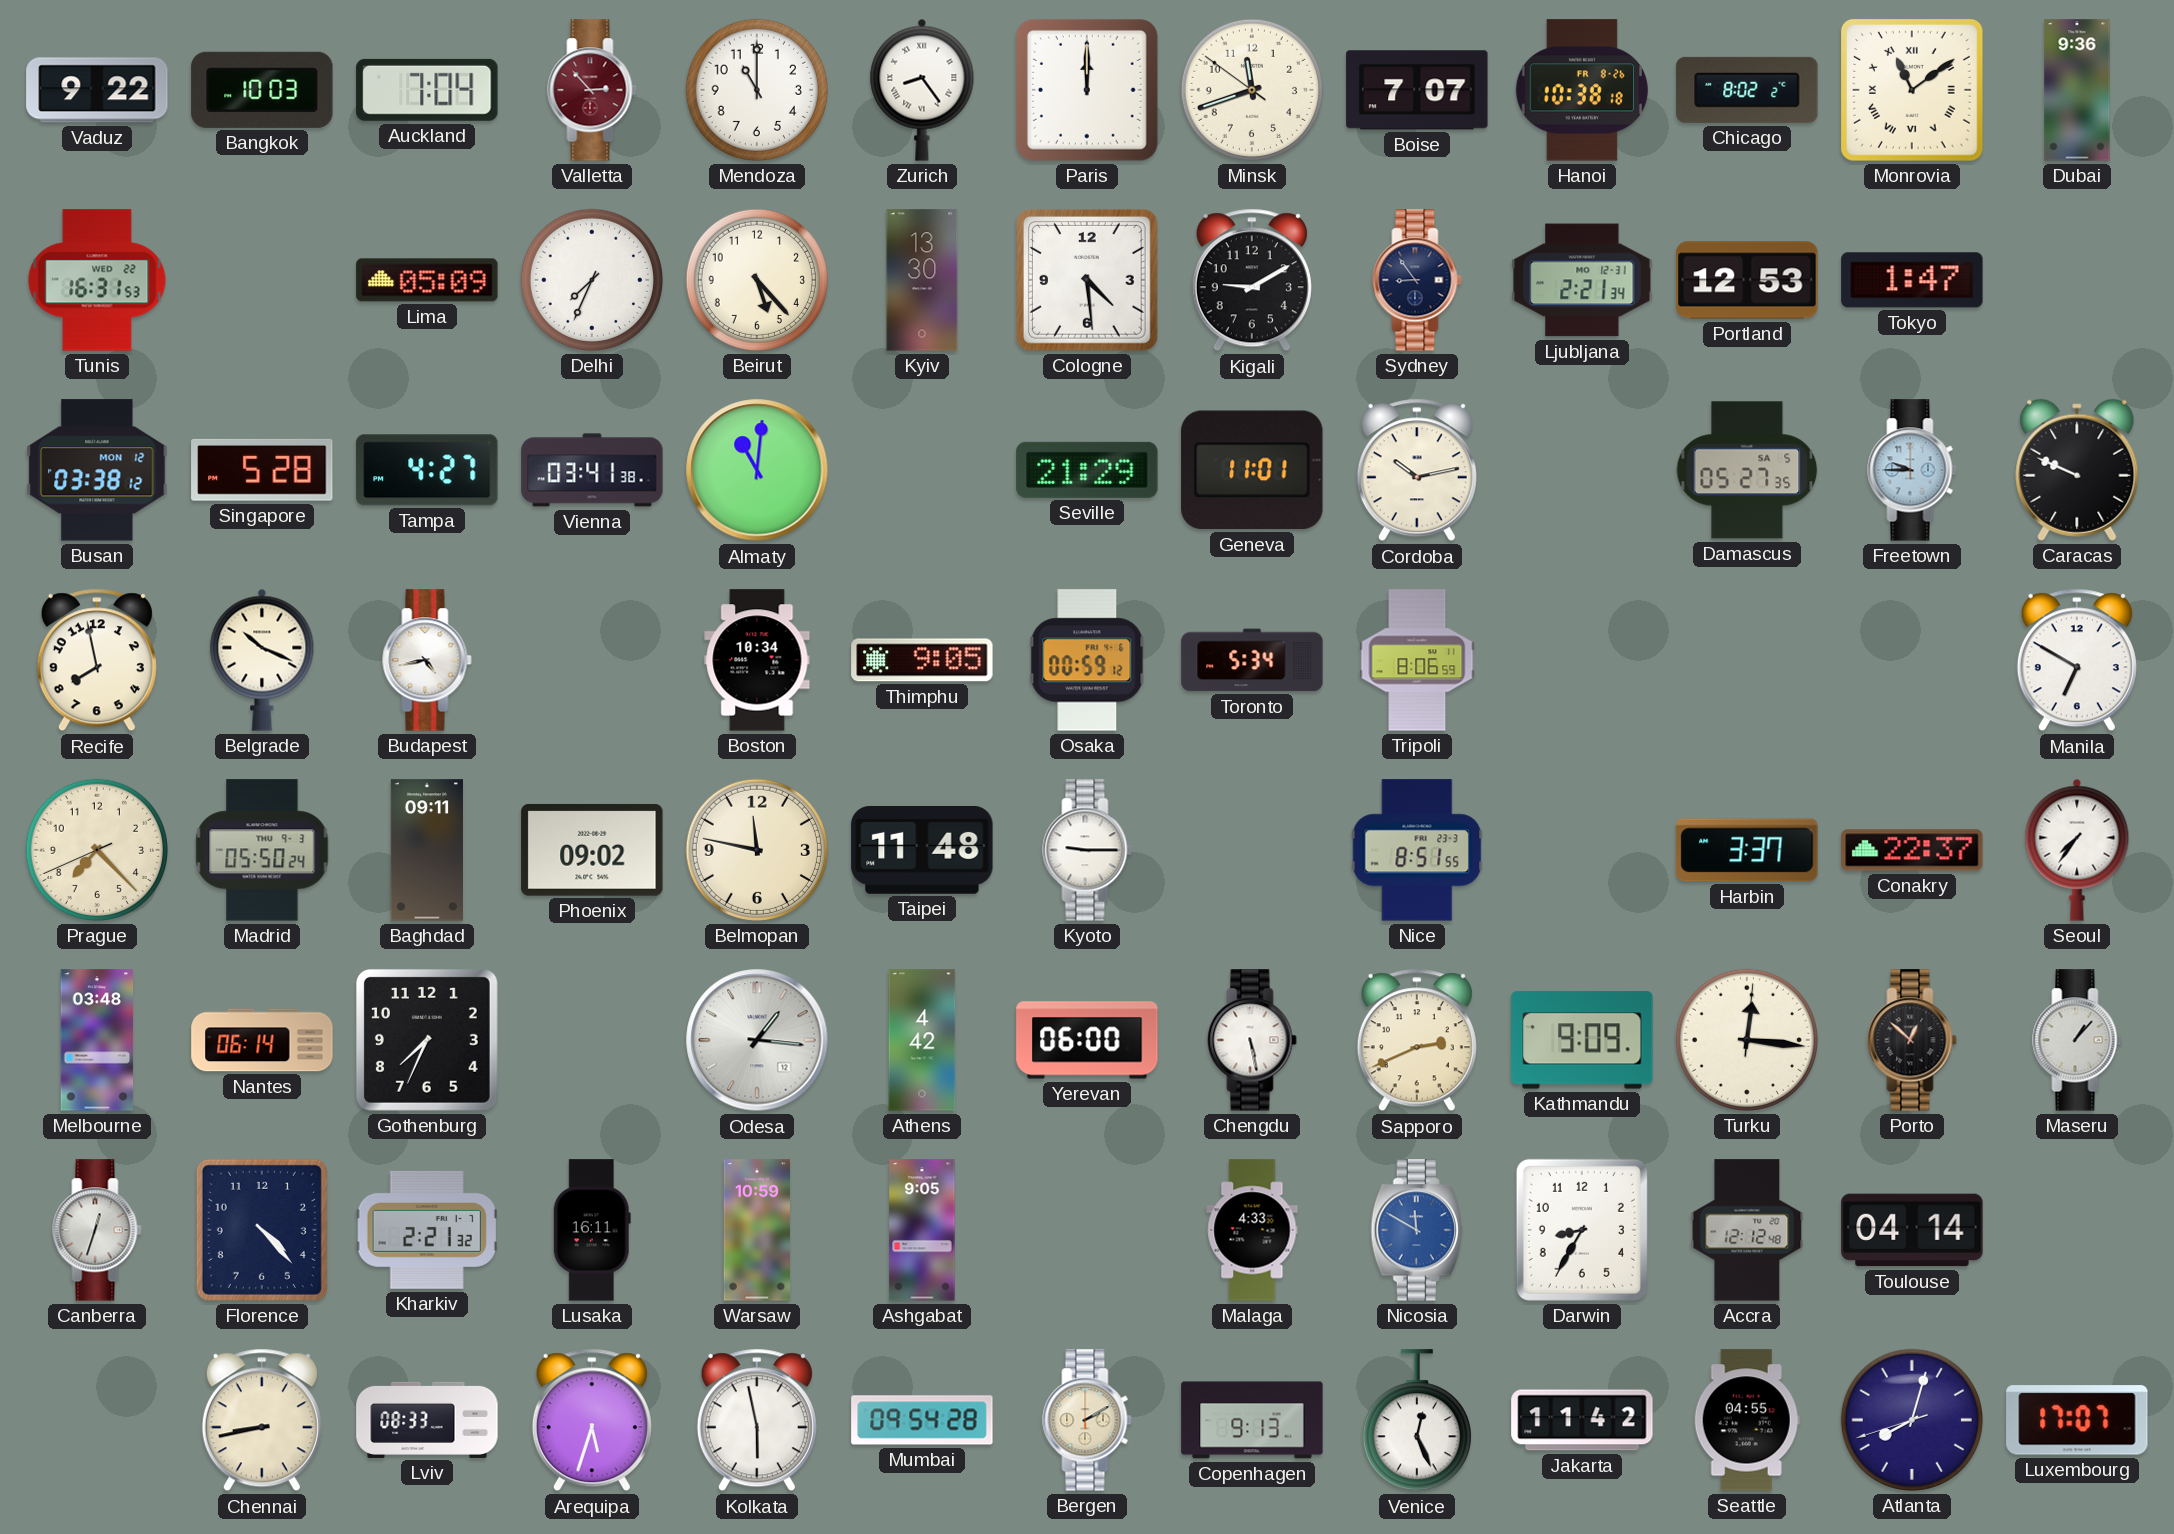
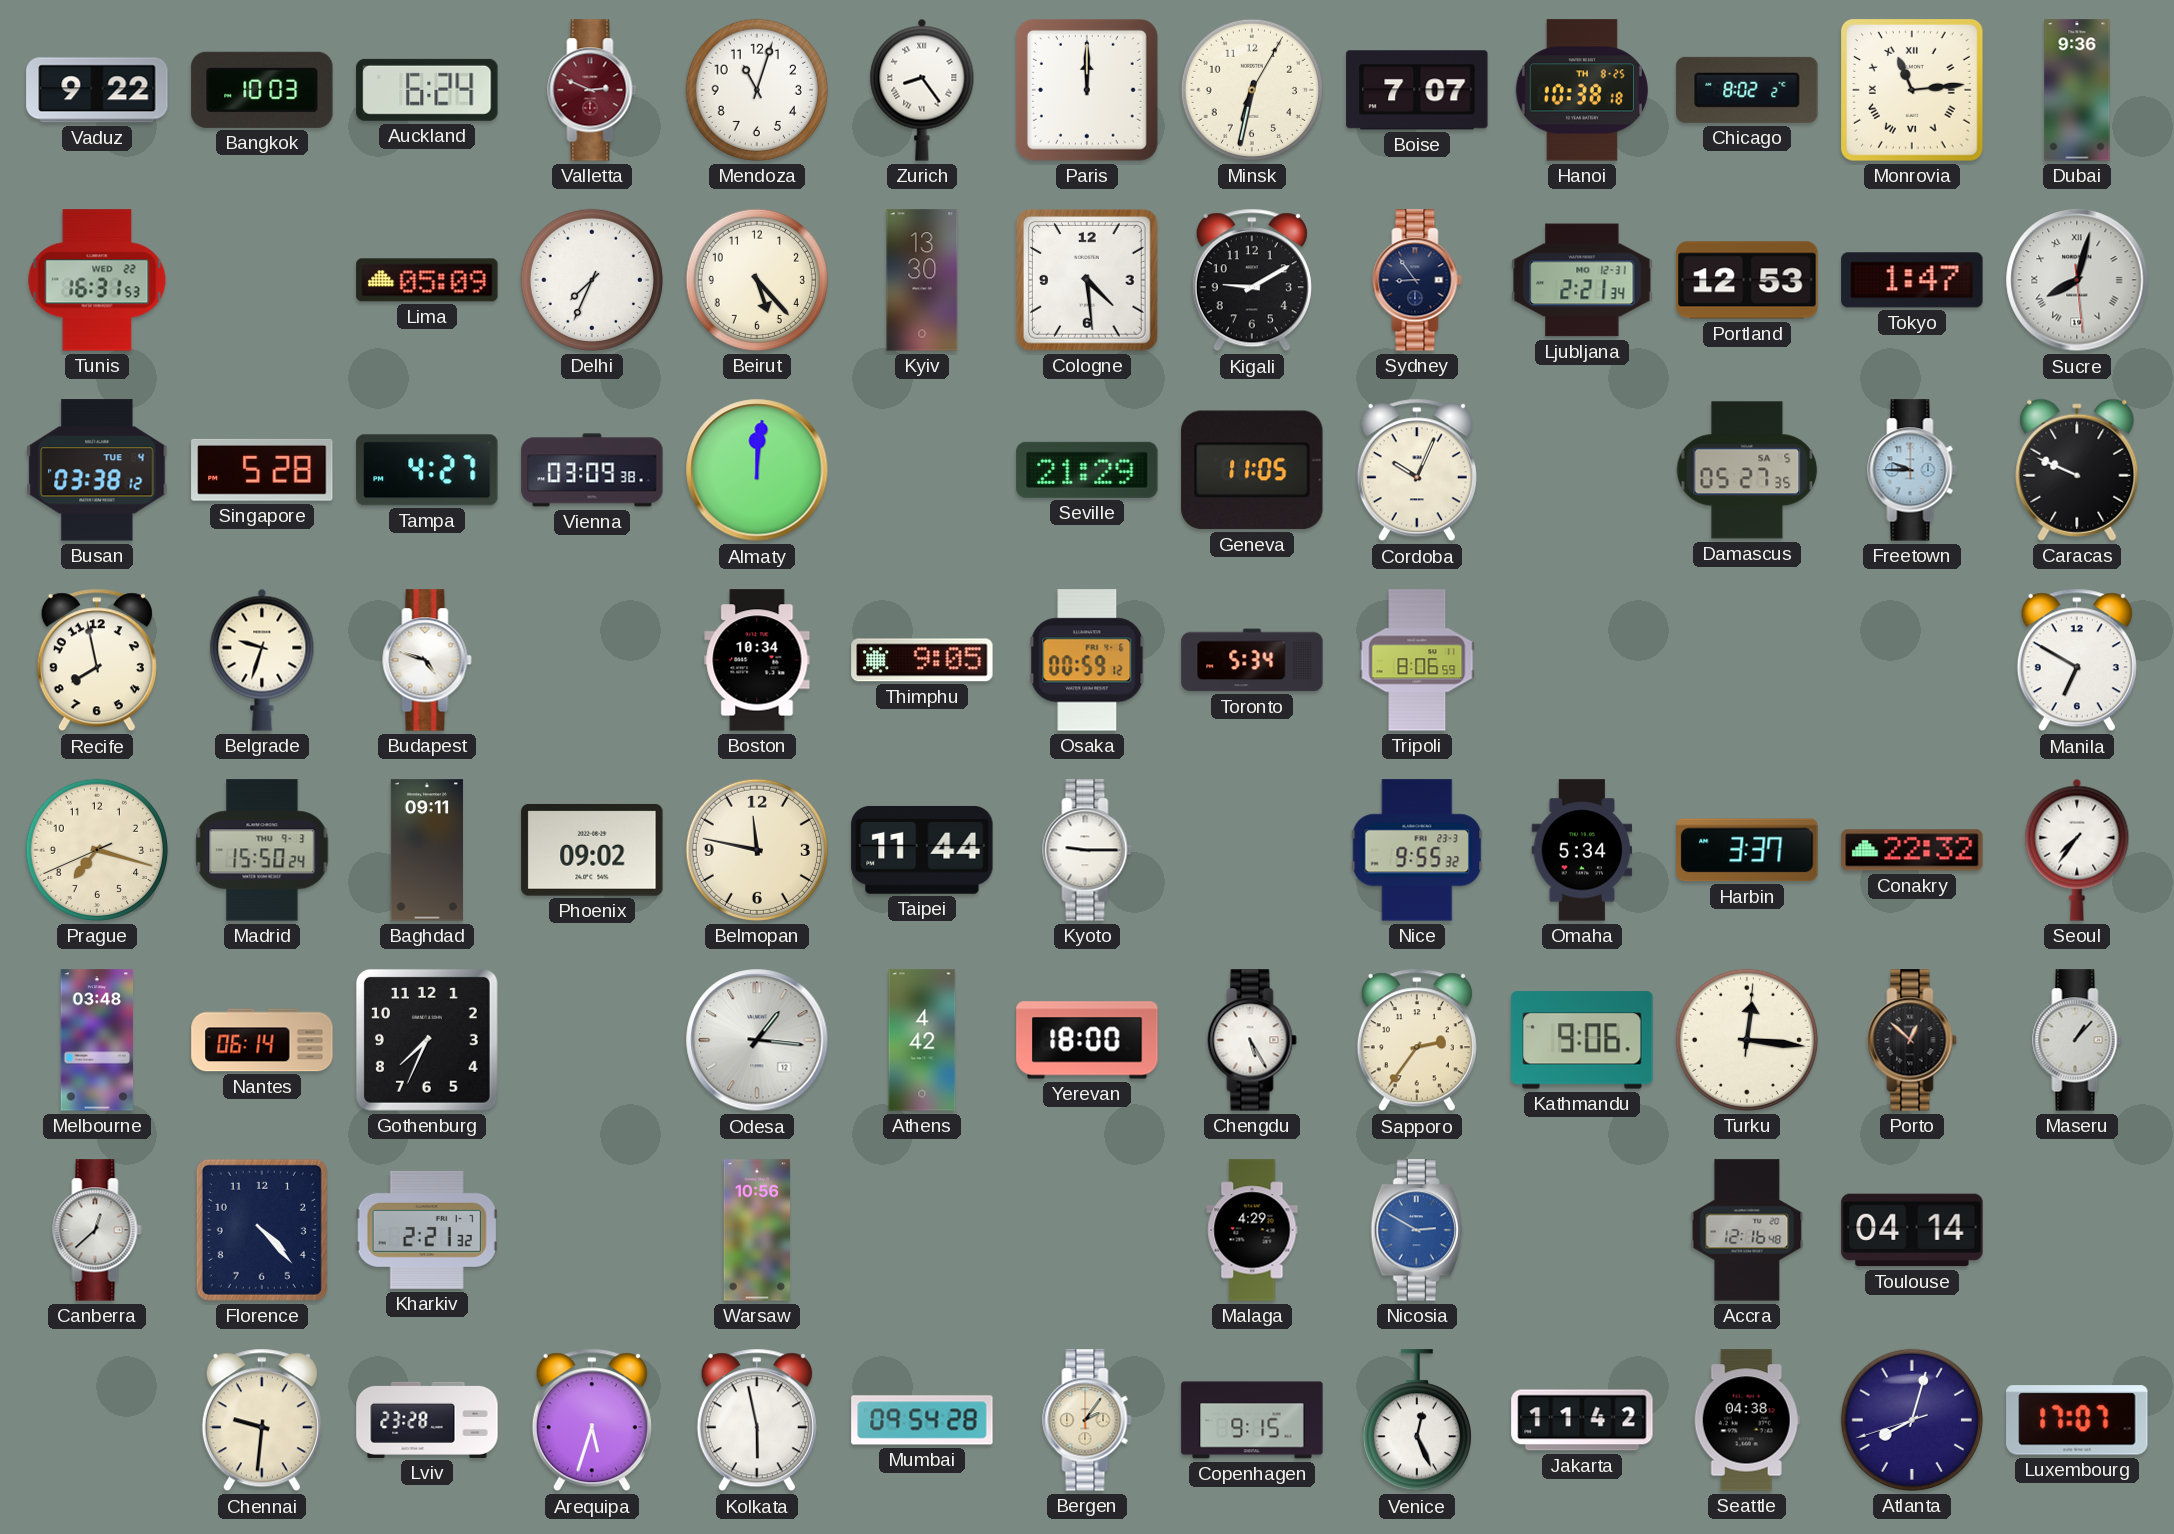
Auckland: 7:04 -> 6:24
Valletta: 2:53 -> 2:49
Mendoza: 11:00 -> 11:03
Minsk: 11:41 -> 6:32
Hanoi date: FR 8-26 -> TH 8-25
Monrovia: 11:09 -> 11:14
Sucre: none -> 8:02
Busan date: MON 12 -> TUE 4
Vienna: 03:41 -> 03:09
Almaty: 11:01 -> 12:01
Geneva: 11:01 -> 11:05
Cordoba: 10:13 -> 10:04
Belgrade: 10:19 -> 9:33
Budapest: 4:43 -> 4:48
Prague: 7:22 -> 7:17
Madrid: 05:50 -> 15:50
Taipei: 11:48 -> 11:44
Nice: 8:51 -> 9:55
Omaha: none -> 5:34
Conakry: 22:37 -> 22:32
Yerevan: 06:00 -> 18:00
Chengdu: 5:28 -> 5:25
Sapporo: 2:41 -> 2:36
Kathmandu: 9:09 -> 9:06
Canberra: 12:33 -> 12:38
Lusaka: 16:11 -> none
Warsaw: 10:59 -> 10:56
Ashgabat: 9:05 -> none
Malaga: 4:33 -> 4:29
Nicosia: 11:50 -> 2:50
Darwin: 8:35 -> none
Accra: 12:12 -> 12:16
Chennai: 8:43 -> 9:31
Lviv: 08:33 -> 23:28
Bergen: 2:10 -> 2:06
Copenhagen: 9:13 -> 9:15
Seattle: 04:55 -> 04:38
